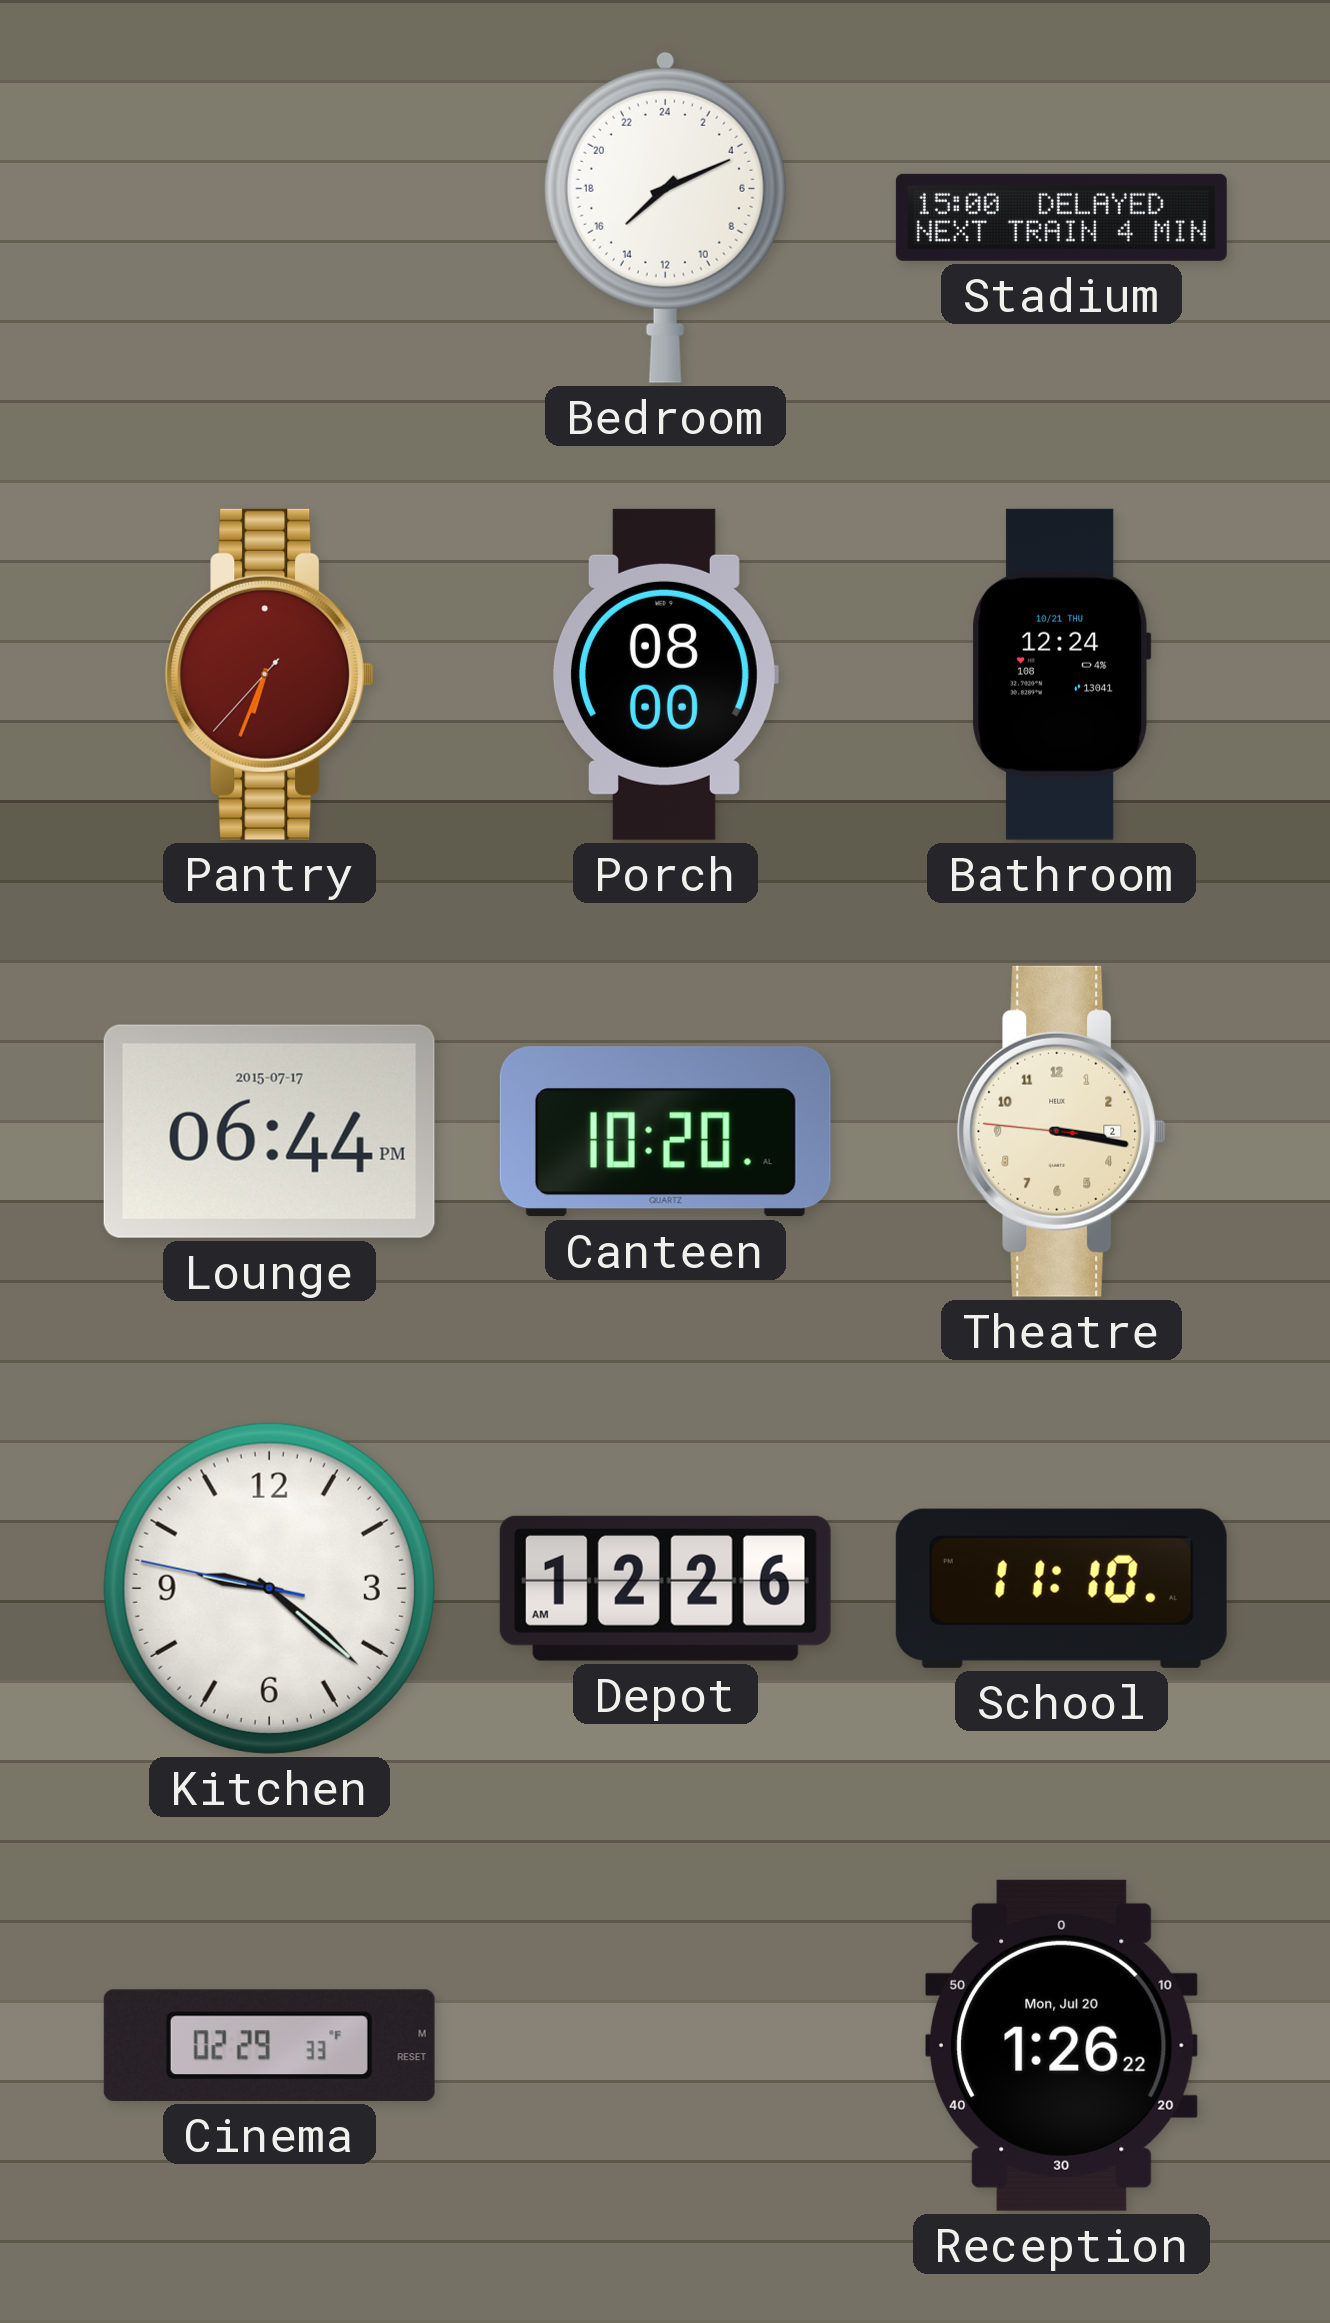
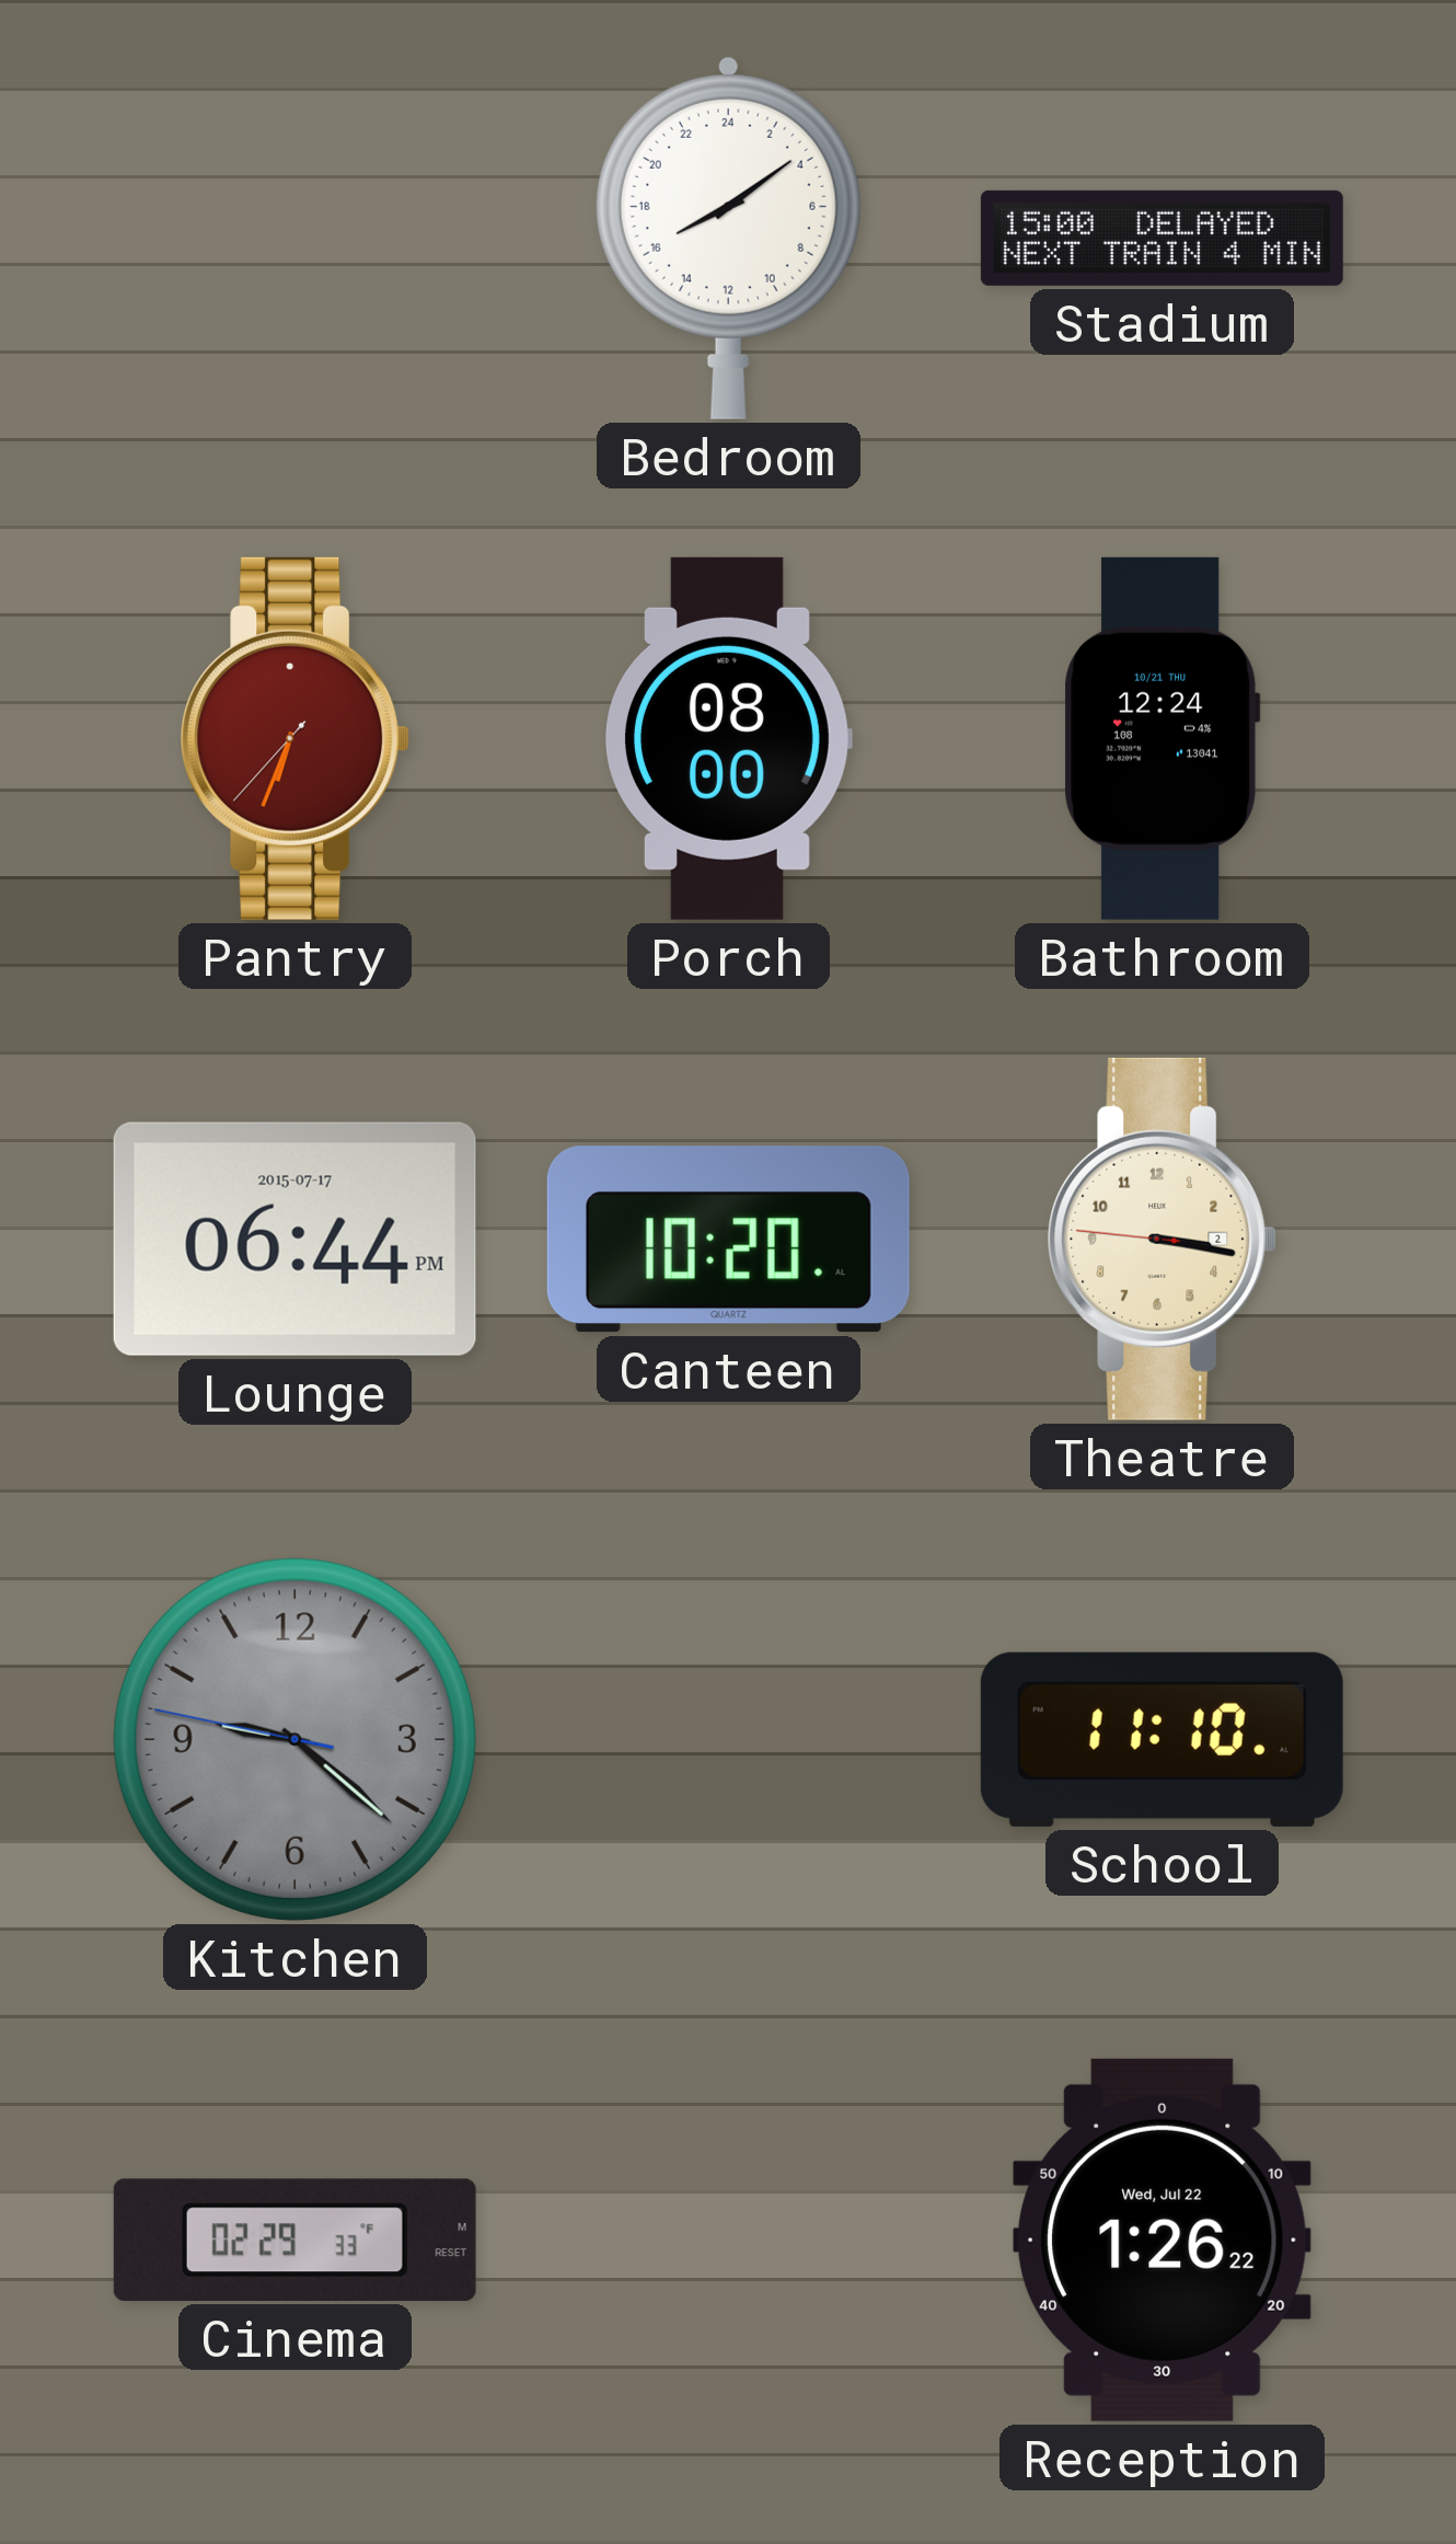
Bedroom: 15:11 -> 16:09
Kitchen dial: white -> grey
Depot: 12:26 -> none
Reception date: Mon, Jul 20 -> Wed, Jul 22
